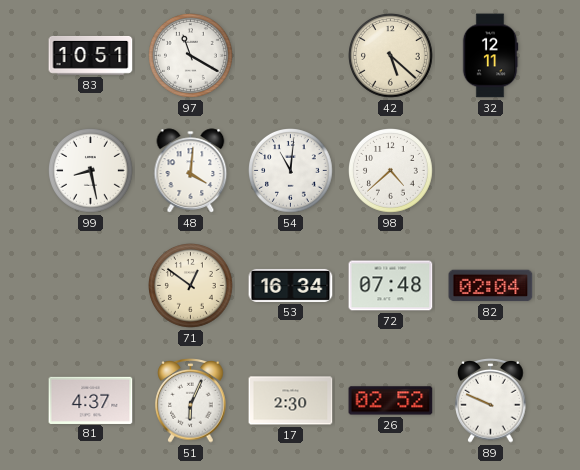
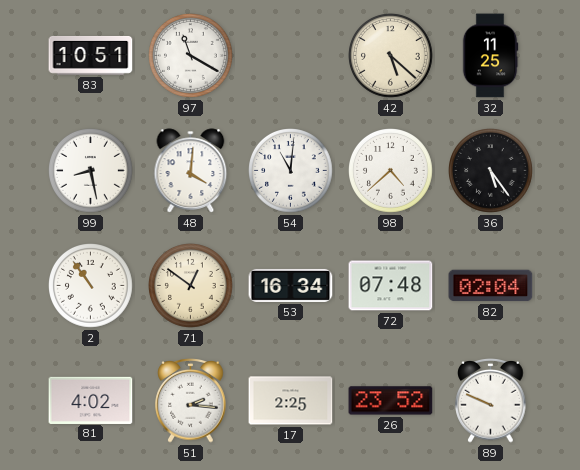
32: 12:11 -> 11:25
36: none -> 5:24
2: none -> 10:54
81: 4:37 -> 4:02
51: 6:04 -> 2:16
17: 2:30 -> 2:25
26: 02:52 -> 23:52
